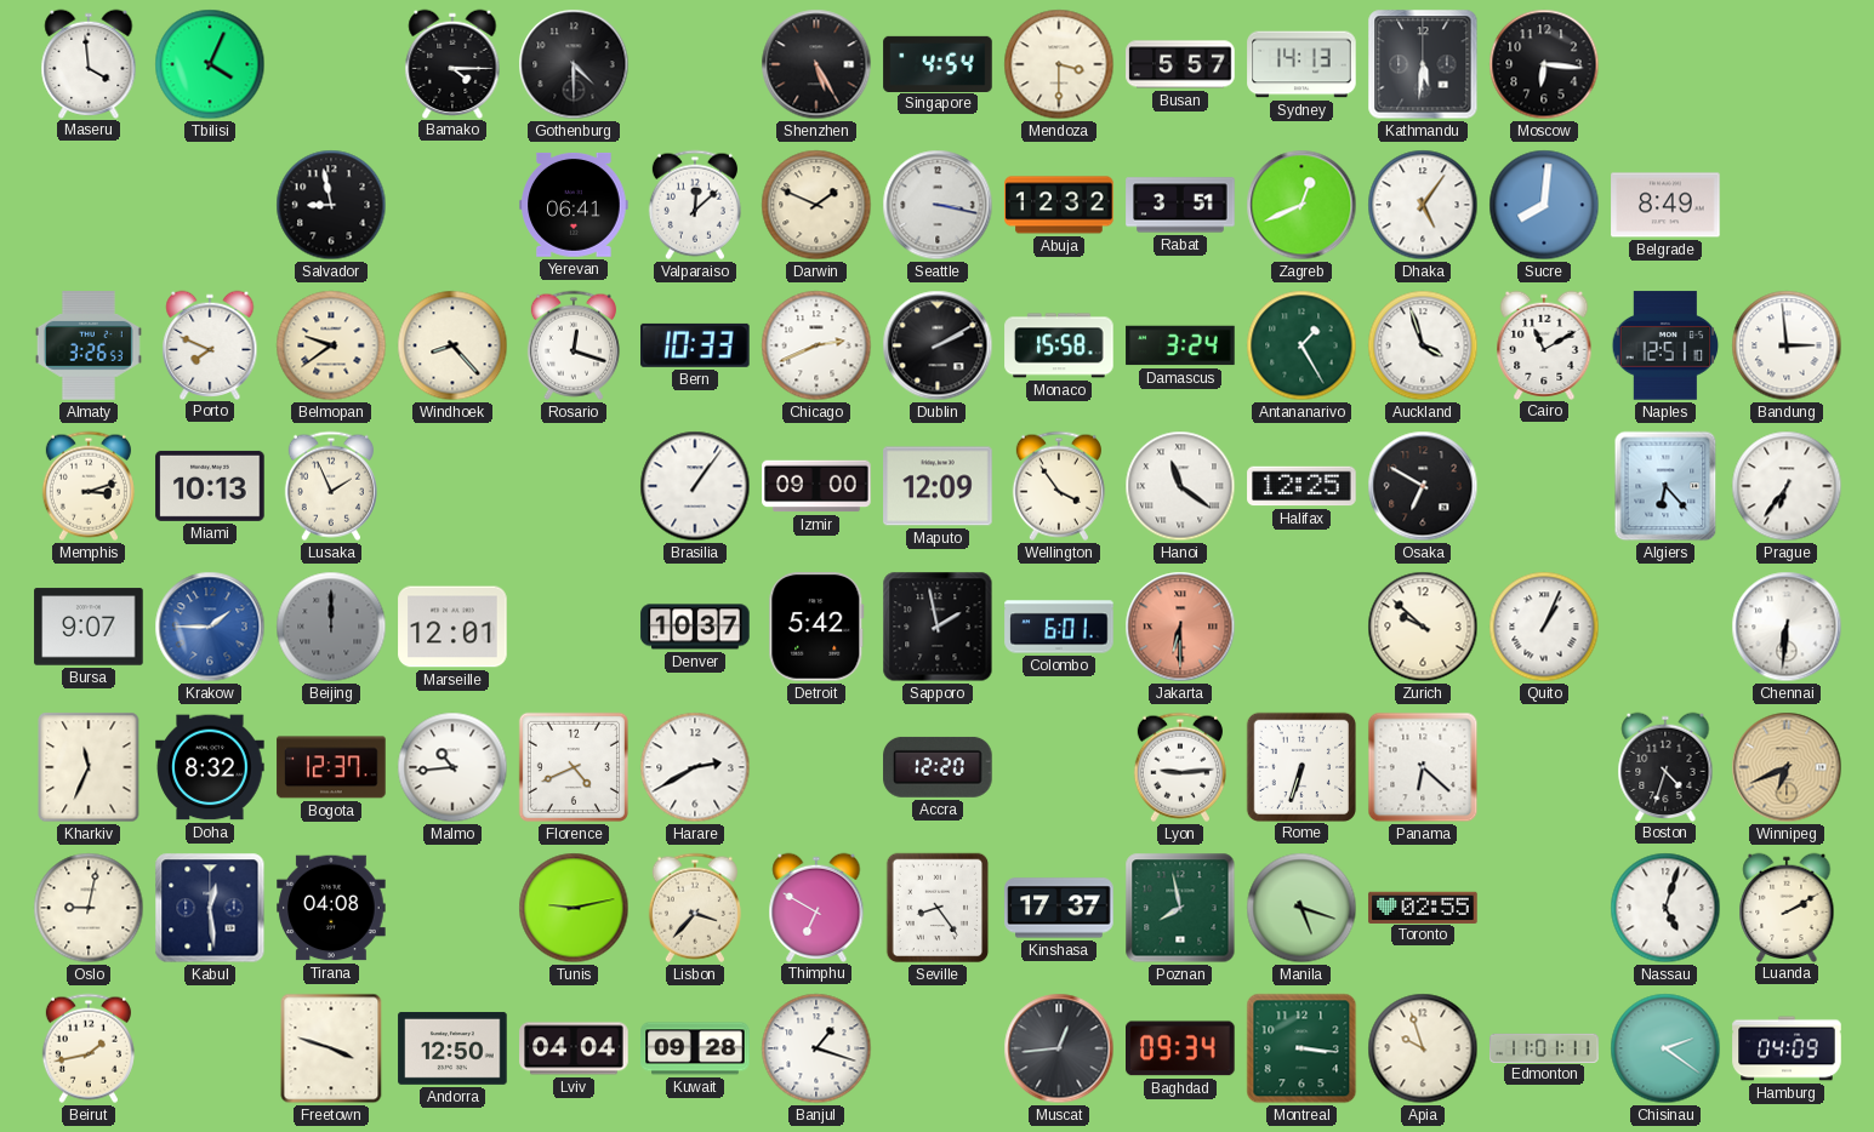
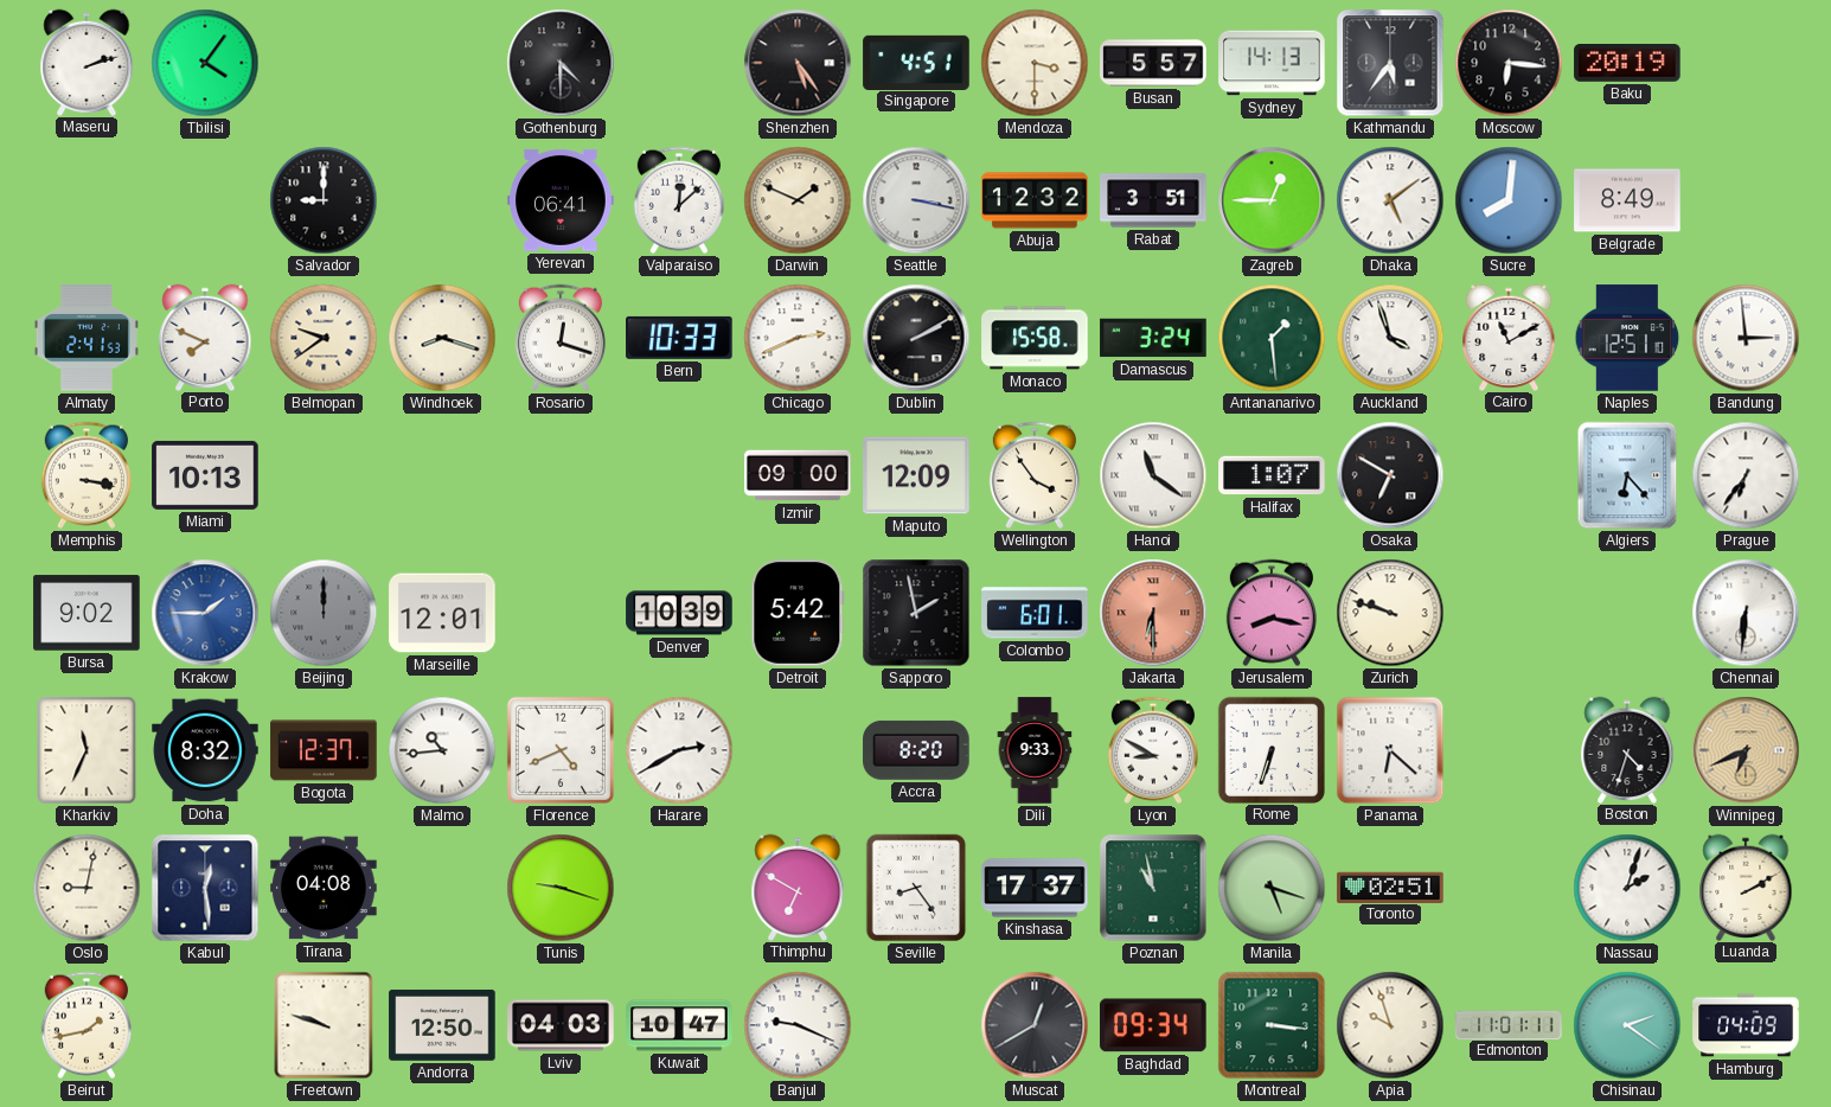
Maseru: 3:59 -> 2:12
Tbilisi: 4:04 -> 4:06
Bamako: 4:15 -> none
Shenzhen: 5:25 -> 5:24
Singapore: 4:54 -> 4:51
Kathmandu: 5:31 -> 5:36
Baku: none -> 20:19
Salvador: 8:58 -> 9:00
Zagreb: 12:41 -> 12:45
Dhaka: 5:06 -> 5:09
Almaty: 3:26 -> 2:41
Windhoek: 8:23 -> 8:18
Antananarivo: 1:25 -> 1:29
Memphis: 3:12 -> 3:17
Lusaka: 1:56 -> none
Brasilia: 1:06 -> none
Halifax: 12:25 -> 1:07
Bursa: 9:07 -> 9:02
Denver: 10:37 -> 10:39
Jerusalem: none -> 8:17
Zurich: 9:52 -> 9:48
Quito: 1:04 -> none
Accra: 12:20 -> 8:20
Dili: none -> 9:33
Lyon: 9:14 -> 8:50
Tunis: 9:13 -> 9:18
Lisbon: 3:37 -> none
Poznan: 7:58 -> 10:58
Toronto: 02:55 -> 02:51
Nassau: 5:03 -> 2:03
Freetown: 3:48 -> 9:48
Lviv: 04:04 -> 04:03
Kuwait: 09:28 -> 10:47
Banjul: 1:18 -> 9:19
Muscat: 12:44 -> 12:40
